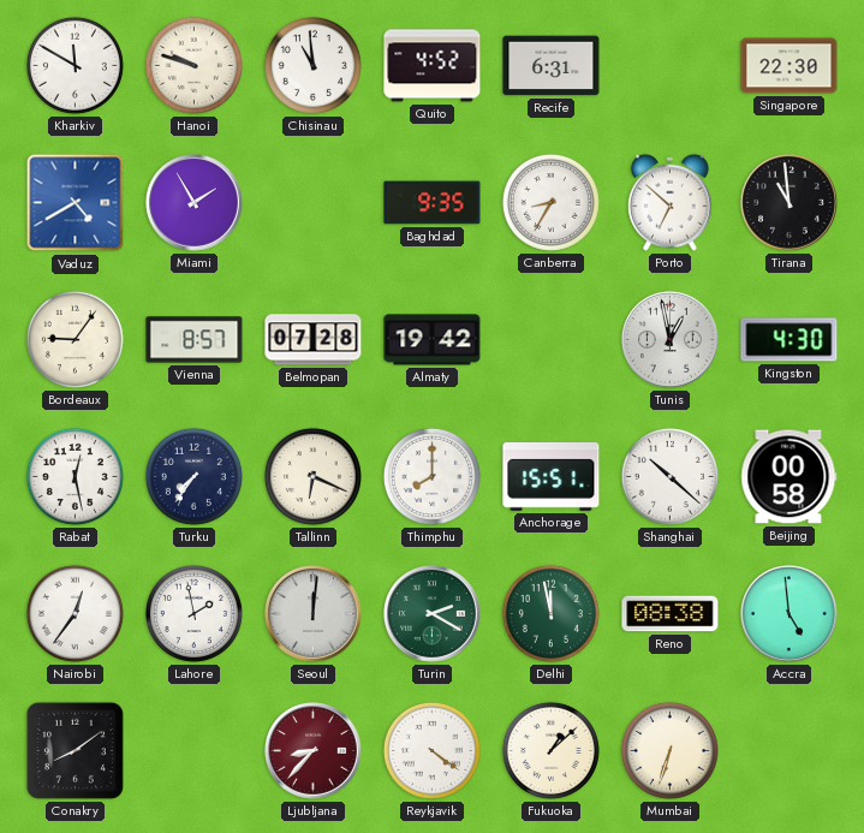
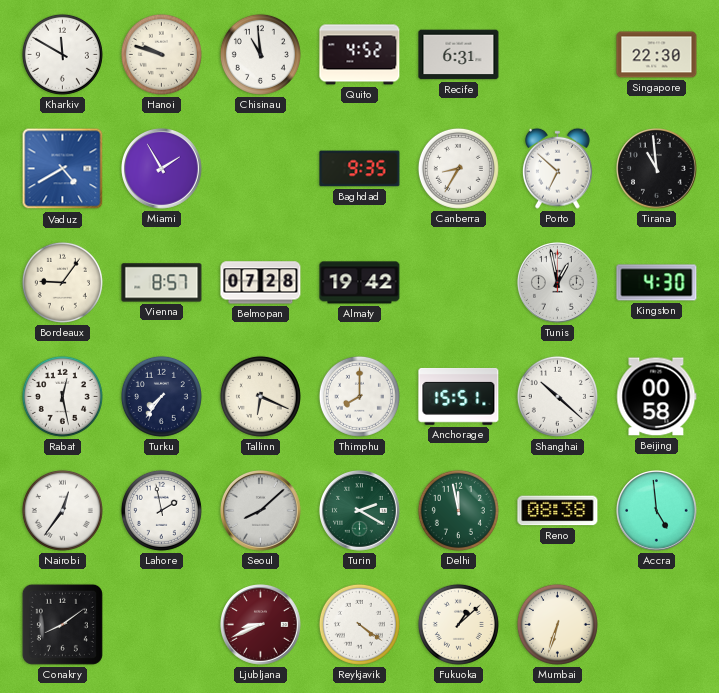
Seoul: 12:01 -> 8:08
Ljubljana: 8:37 -> 8:41
